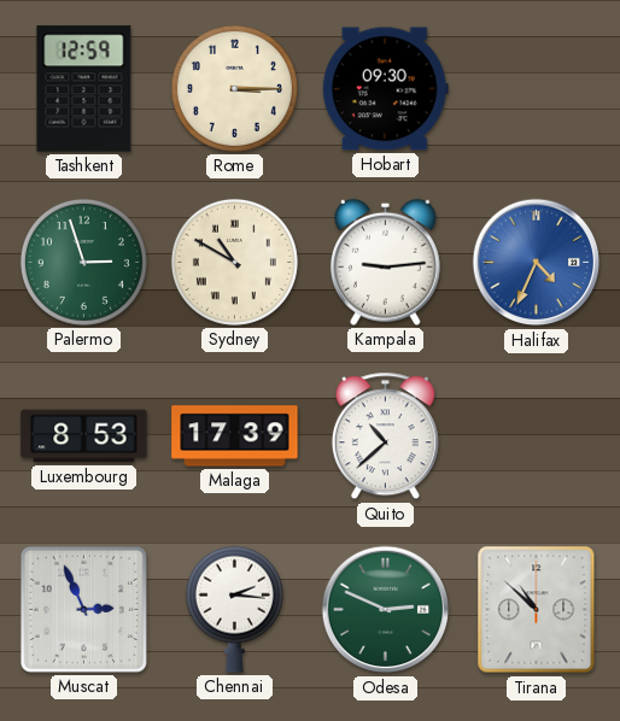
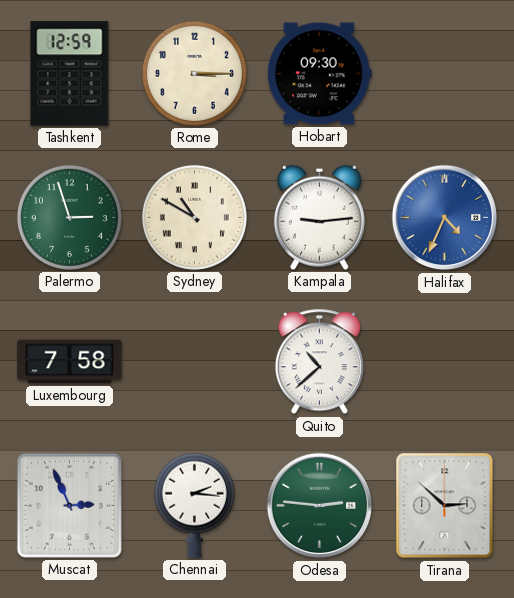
Luxembourg: 8:53 -> 7:58
Malaga: 17:39 -> none
Odesa: 2:49 -> 2:46
Tirana: 10:52 -> 2:52
